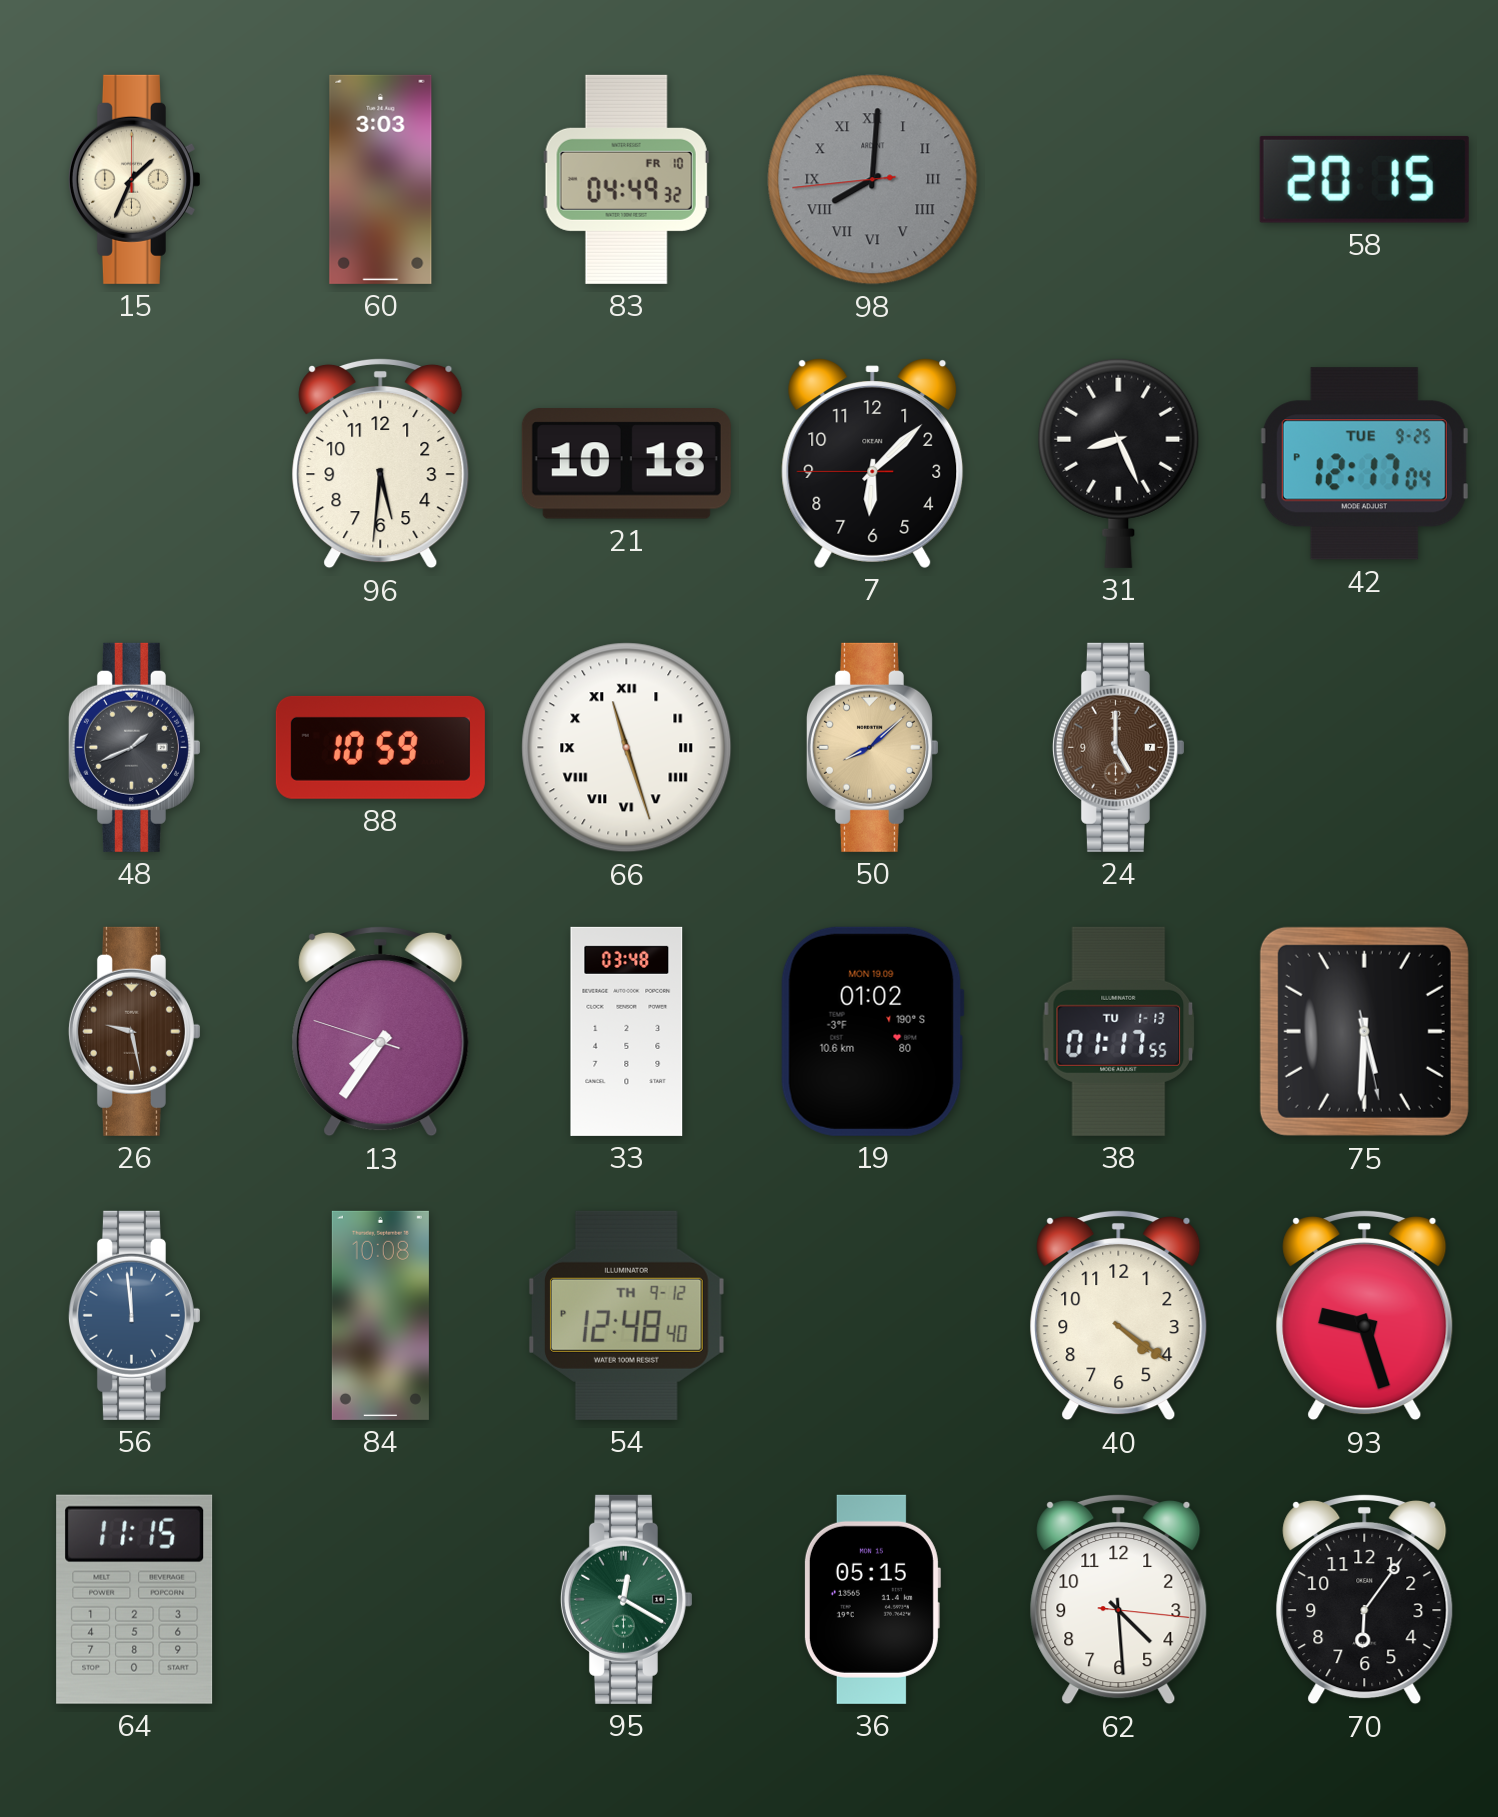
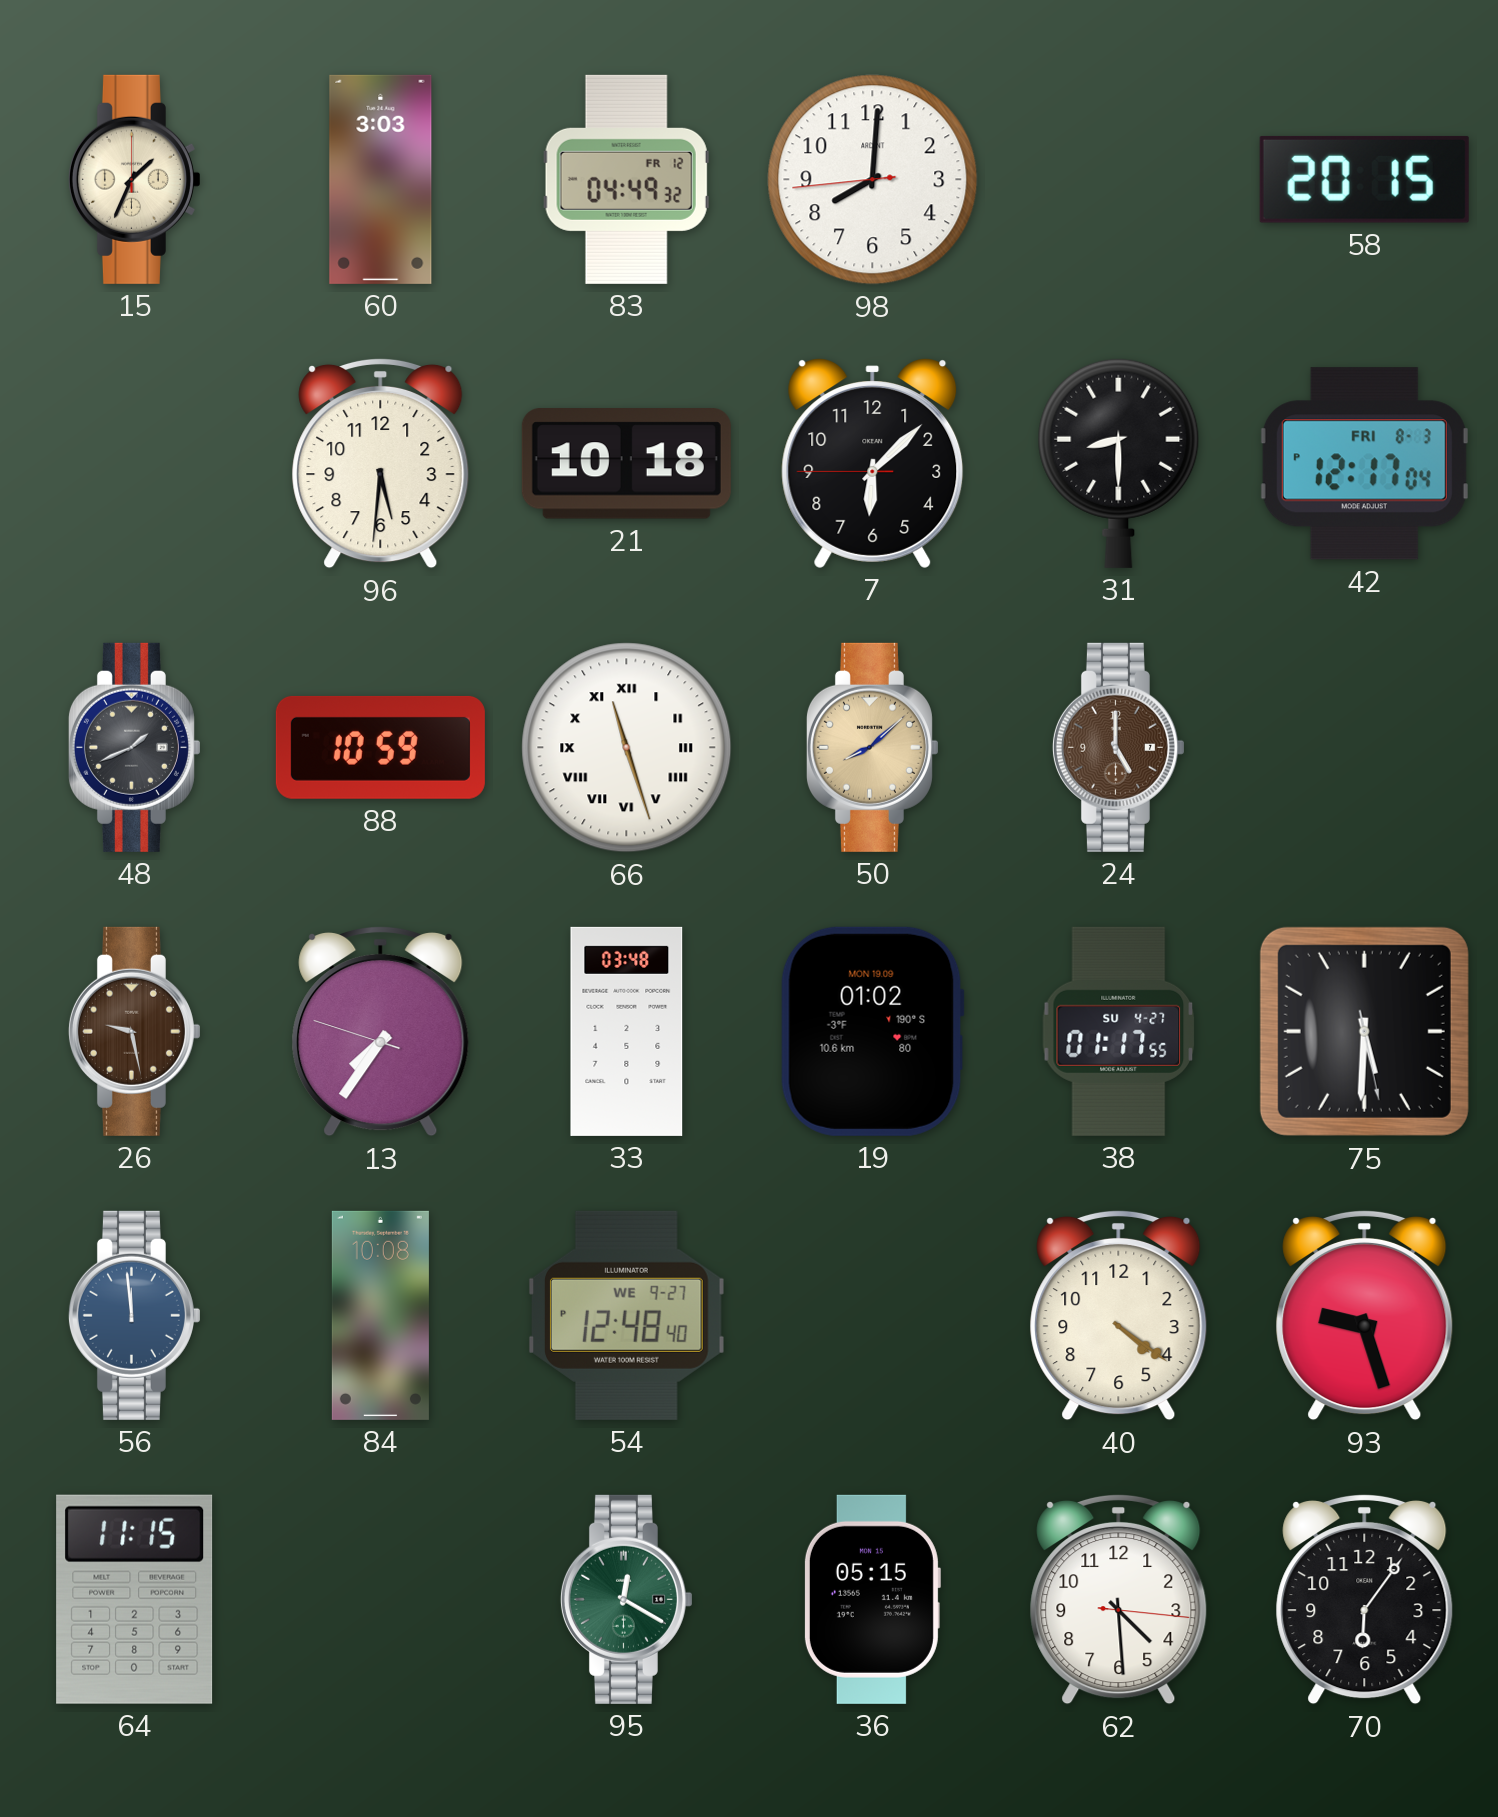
83 date: FR 10 -> FR 12
98 dial: grey -> white
98 numerals: Roman -> Arabic
31: 8:26 -> 8:30
42 date: TUE 9-25 -> FRI 8-3
38 date: TU 1-13 -> SU 4-27
54 date: TH 9-12 -> WE 9-27
